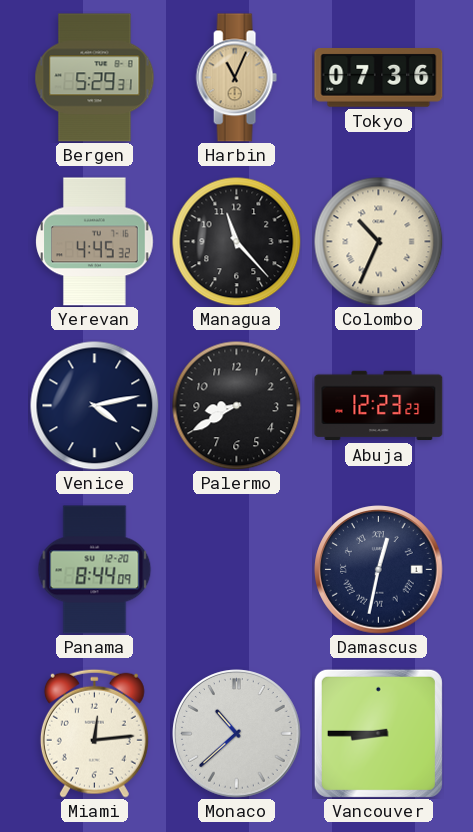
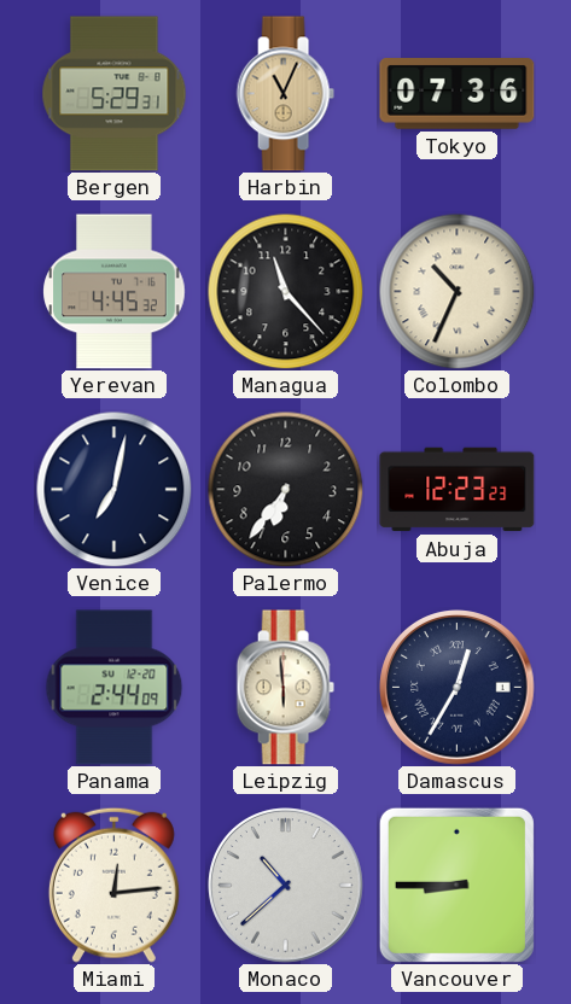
Venice: 4:13 -> 7:02
Palermo: 8:40 -> 6:36
Panama: 8:44 -> 2:44
Leipzig: none -> 5:59
Damascus: 12:32 -> 12:35
